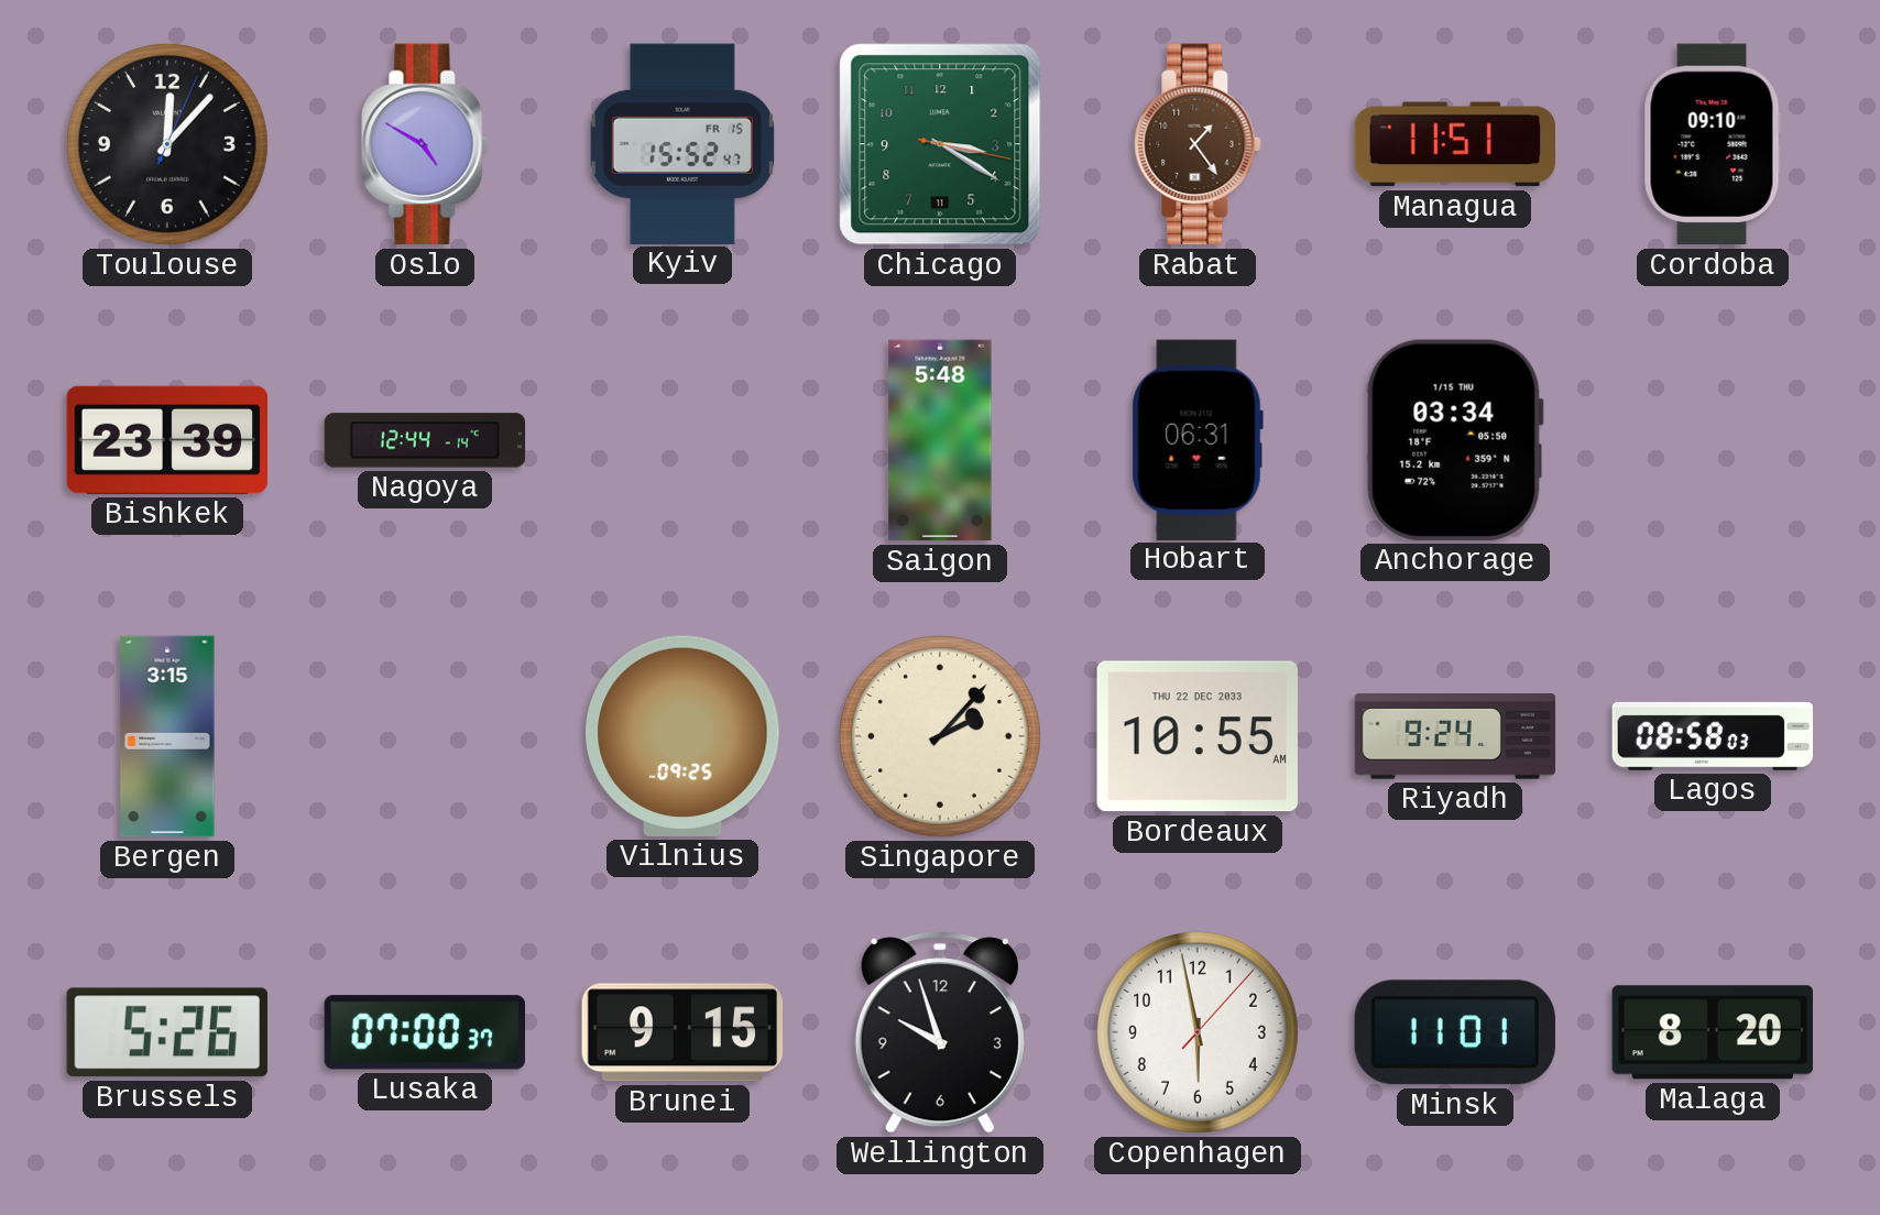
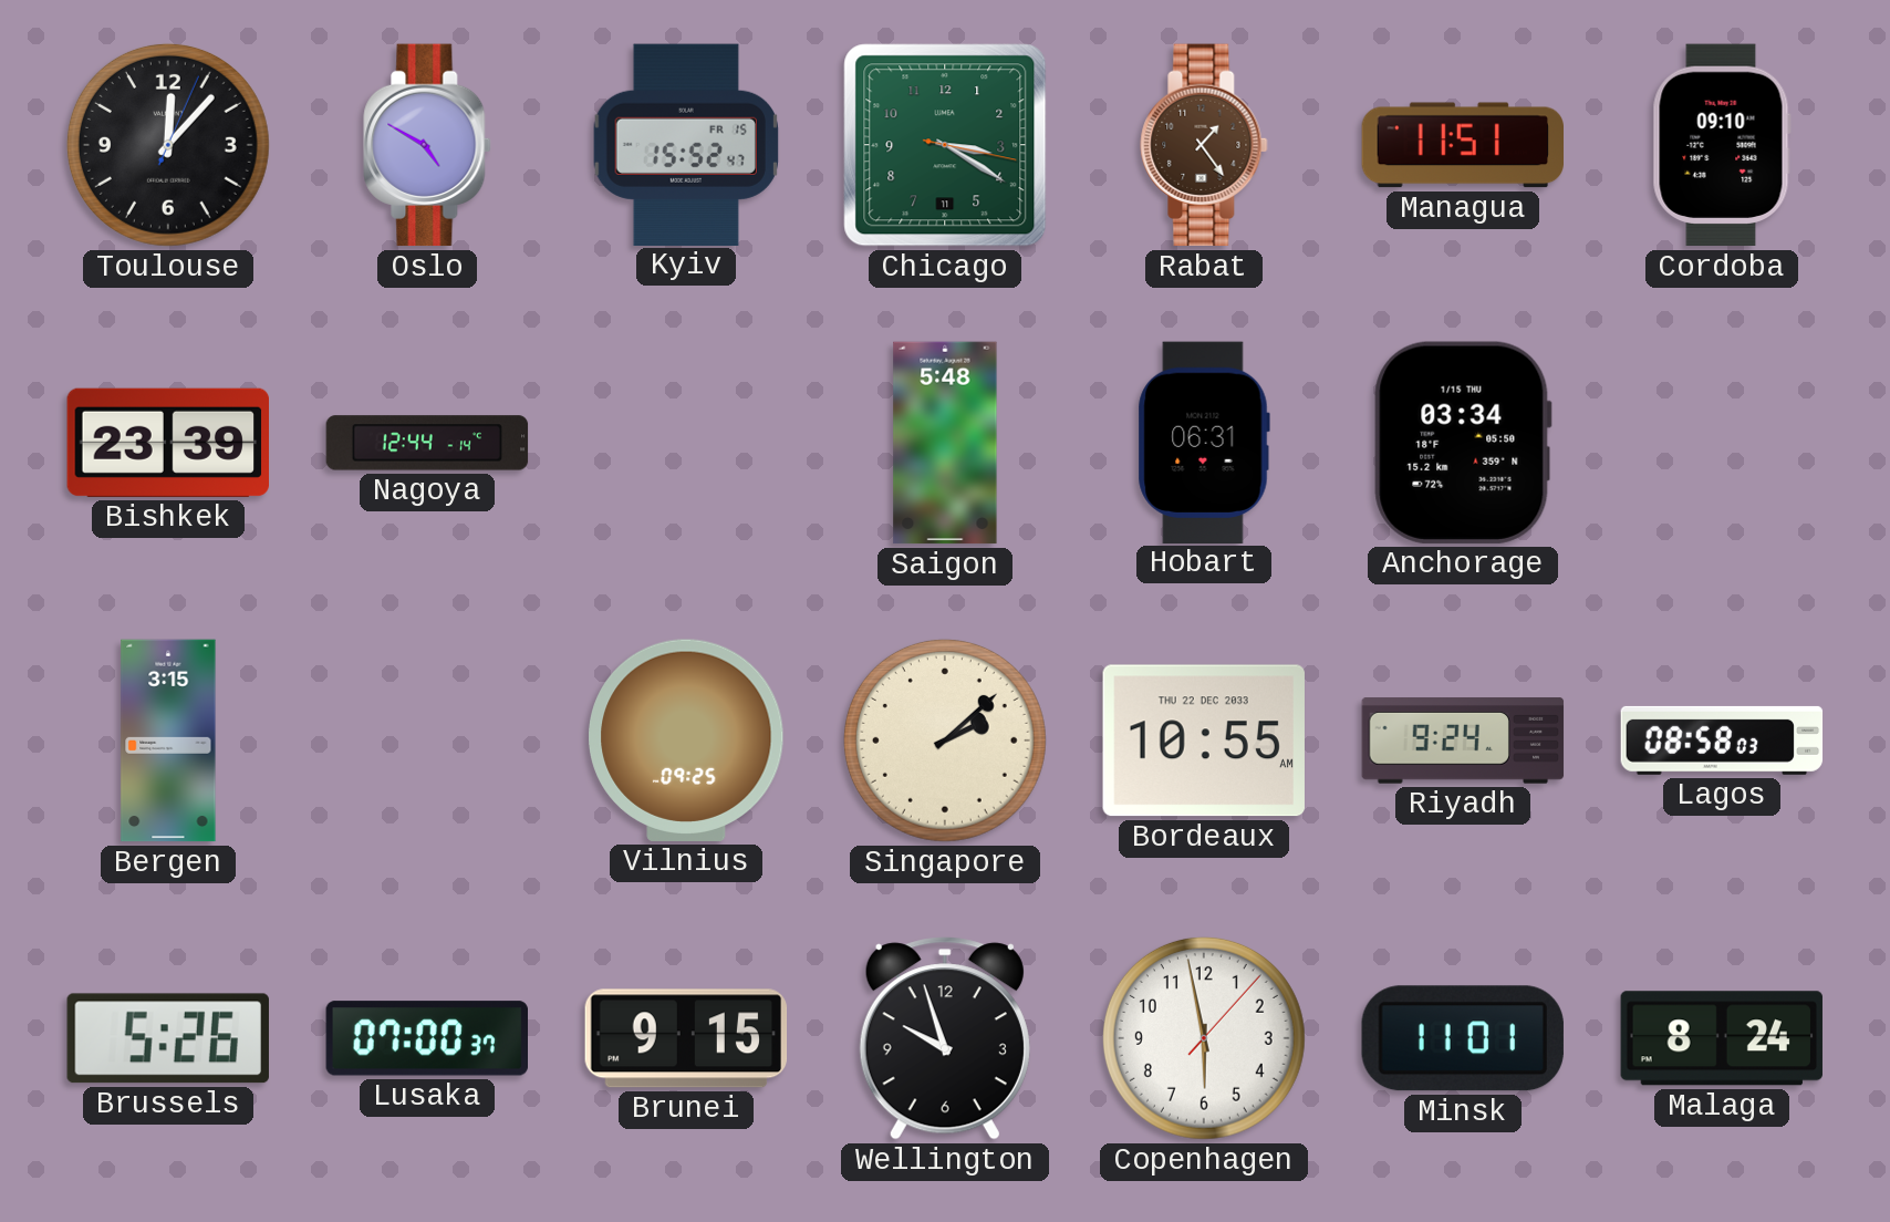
Singapore: 2:07 -> 2:08
Malaga: 8:20 -> 8:24
